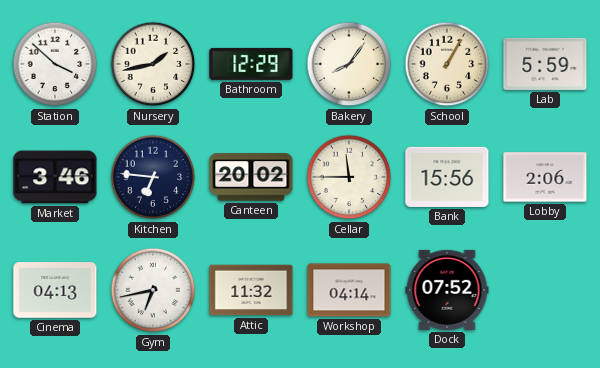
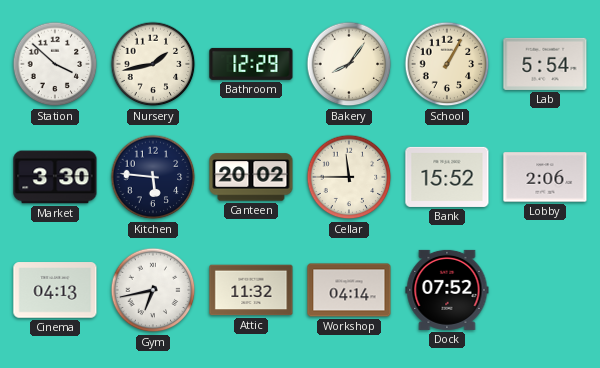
Lab: 5:59 -> 5:54
Market: 3:46 -> 3:30
Kitchen: 6:46 -> 5:46
Bank: 15:56 -> 15:52
